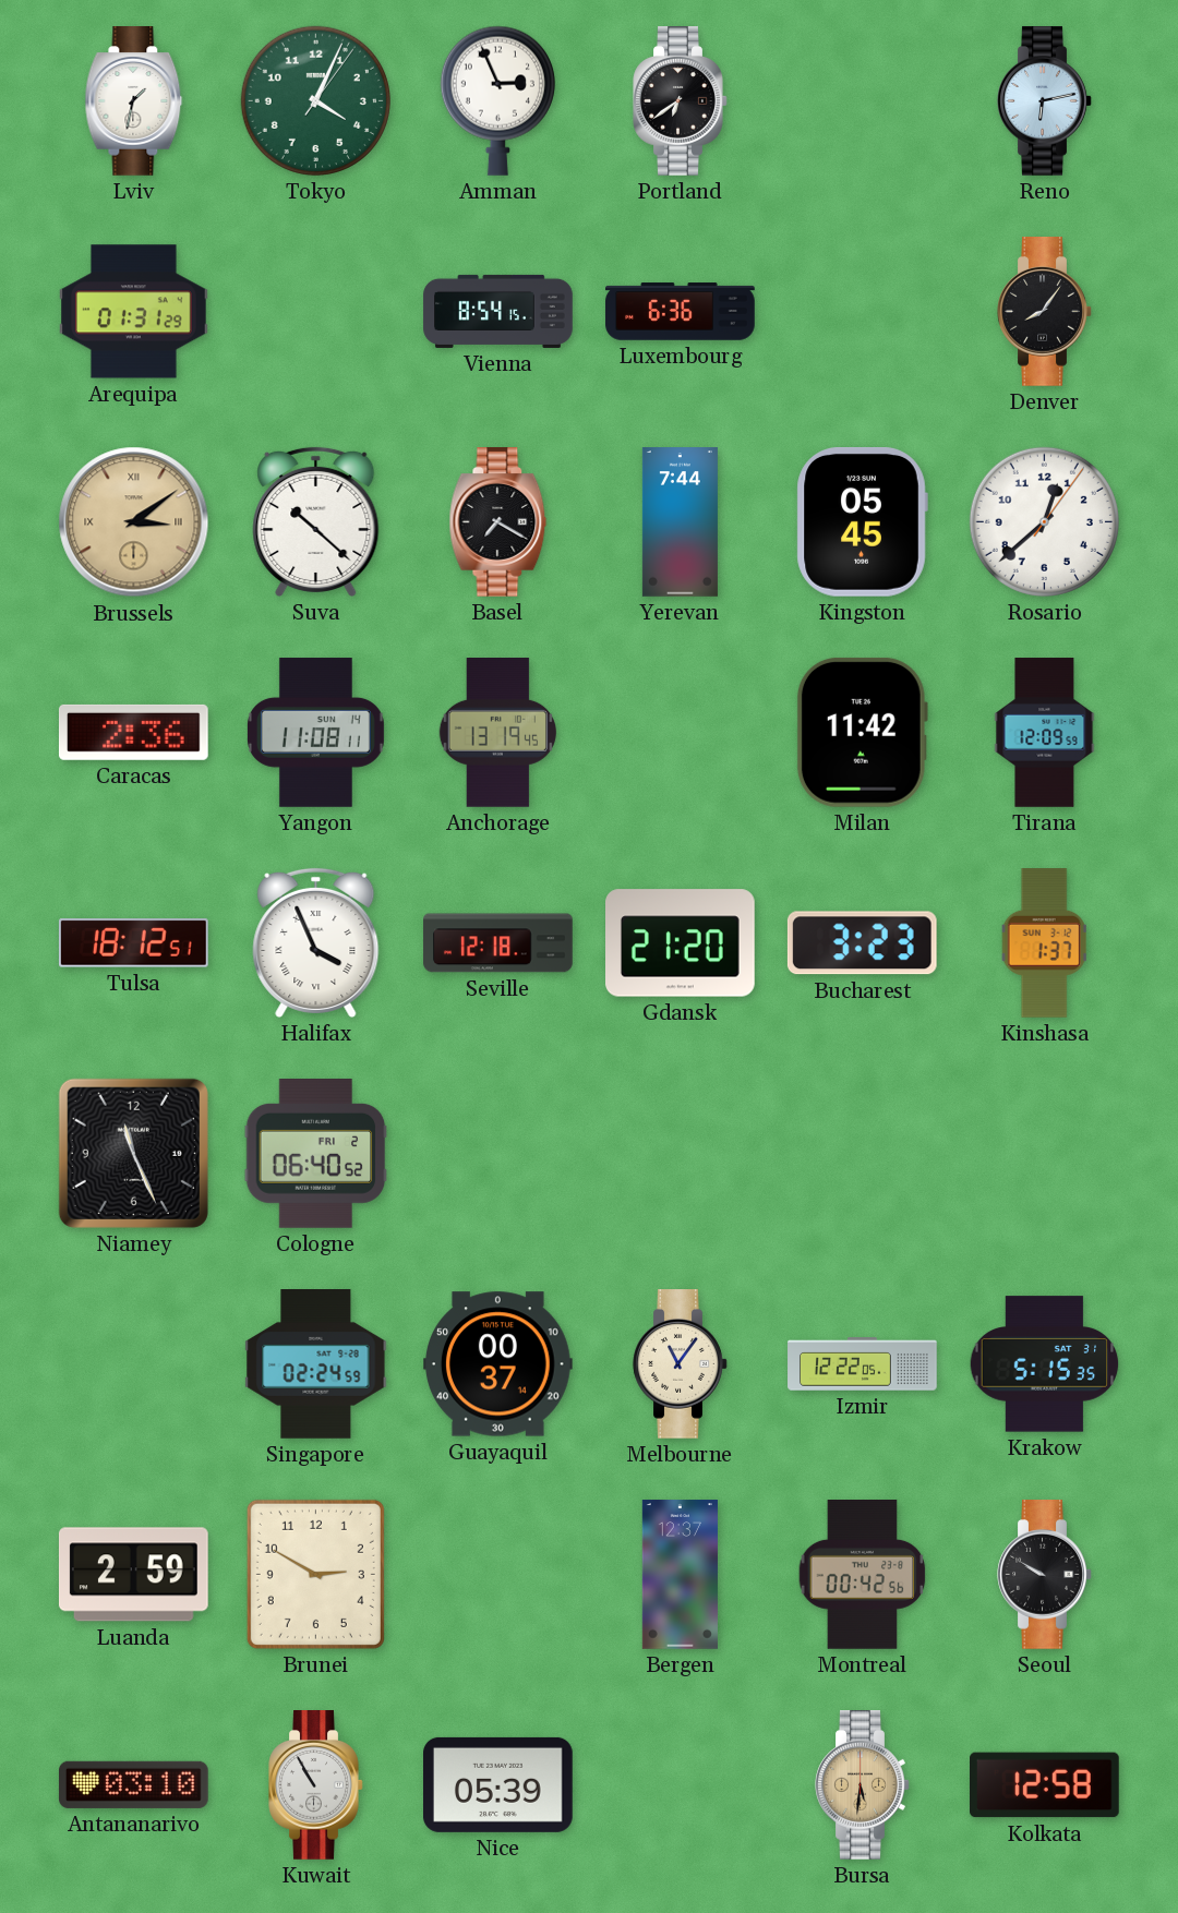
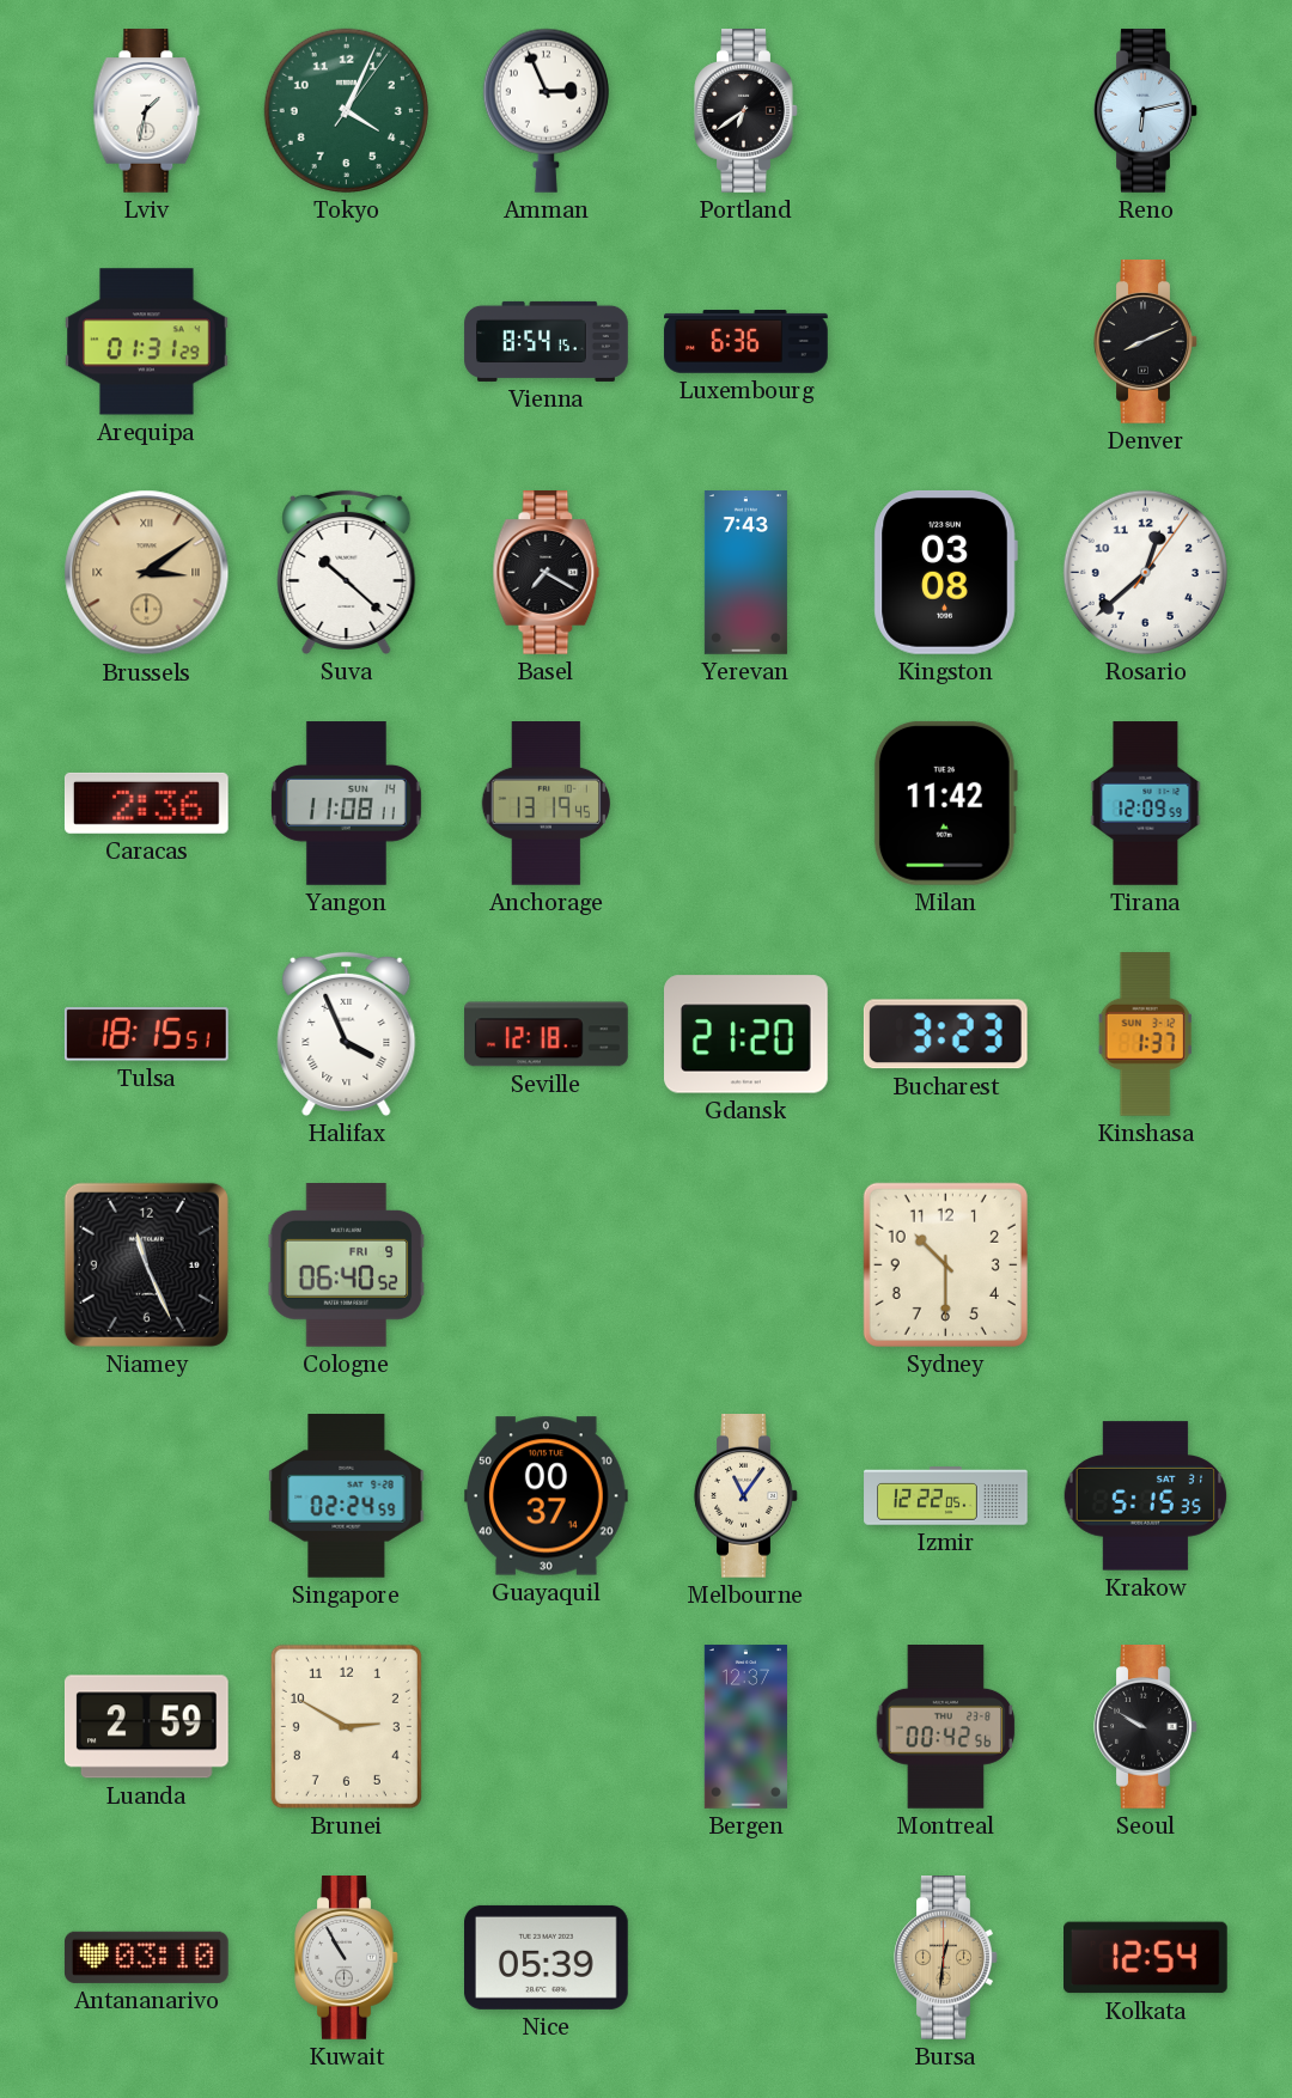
Denver: 8:06 -> 8:11
Yerevan: 7:44 -> 7:43
Kingston: 05:45 -> 03:08
Tulsa: 18:12 -> 18:15
Cologne date: FRI 2 -> FRI 9
Sydney: none -> 10:30
Bursa: 5:31 -> 12:31
Kolkata: 12:58 -> 12:54
